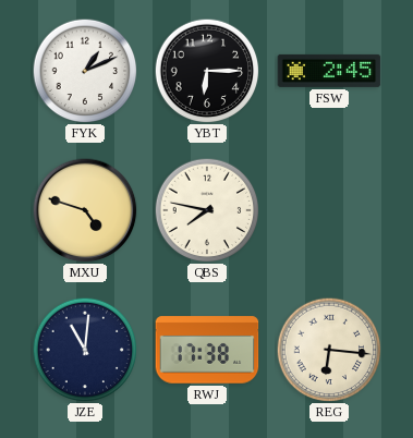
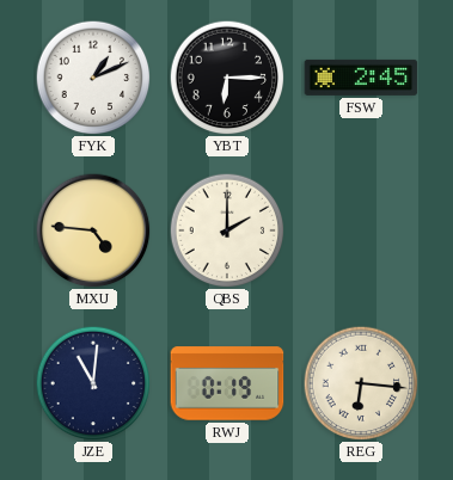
MXU: 4:48 -> 4:46
QBS: 7:47 -> 2:00
RWJ: 17:38 -> 0:19
